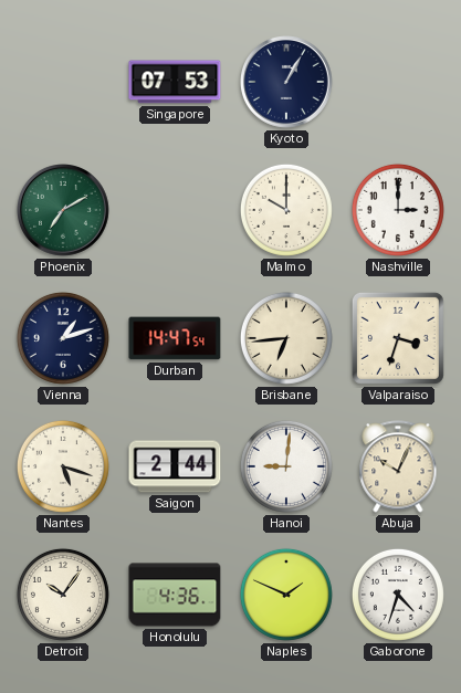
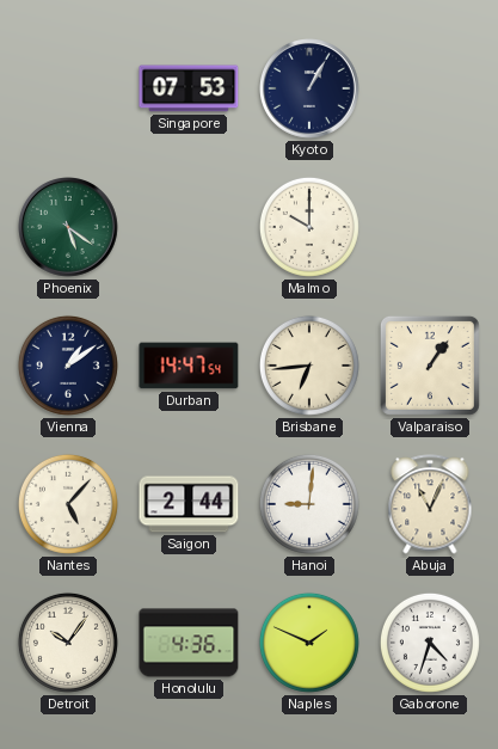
Phoenix: 7:10 -> 5:21
Nashville: 3:00 -> none
Vienna: 1:12 -> 1:09
Valparaiso: 3:33 -> 1:06
Nantes: 5:18 -> 5:07
Abuja: 10:04 -> 11:04
